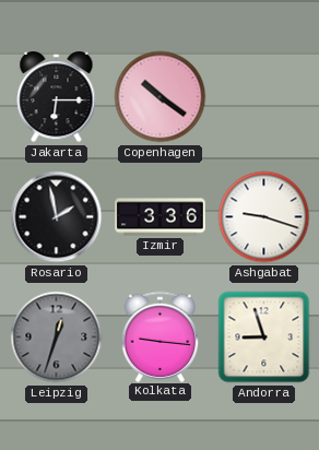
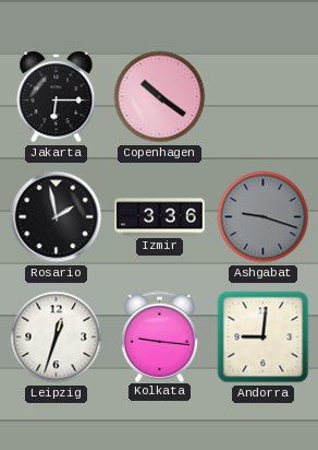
Ashgabat dial: white -> grey
Leipzig dial: grey -> white
Andorra: 8:57 -> 9:01
